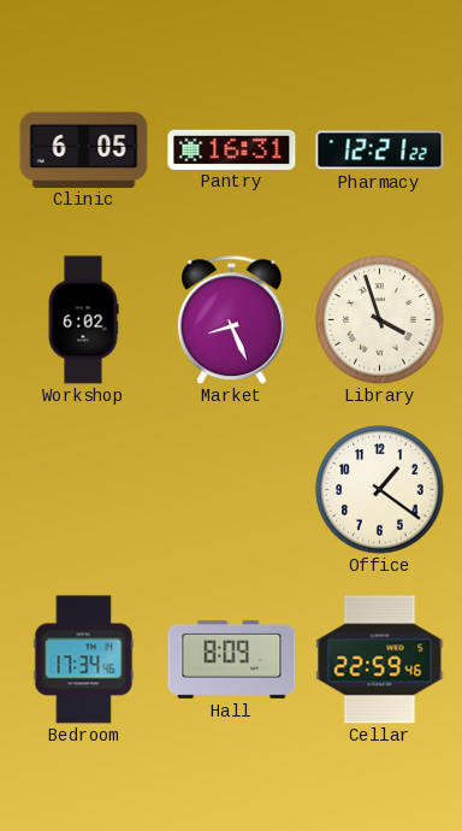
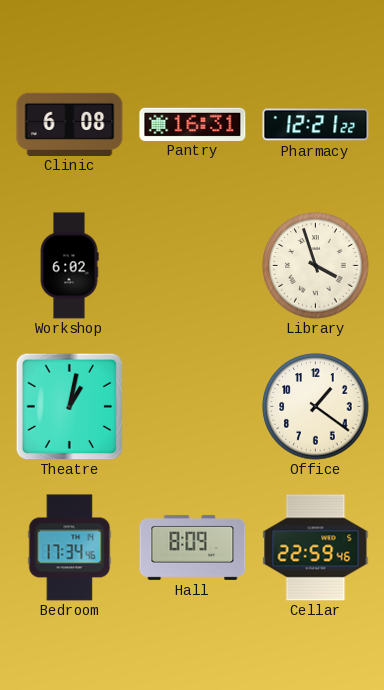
Clinic: 6:05 -> 6:08
Market: 8:26 -> none
Theatre: none -> 1:02
